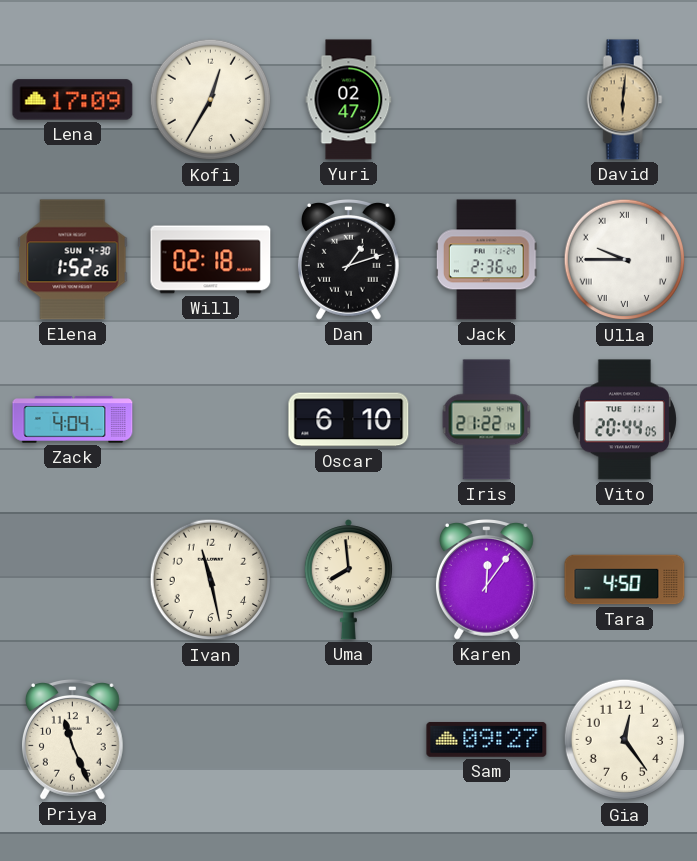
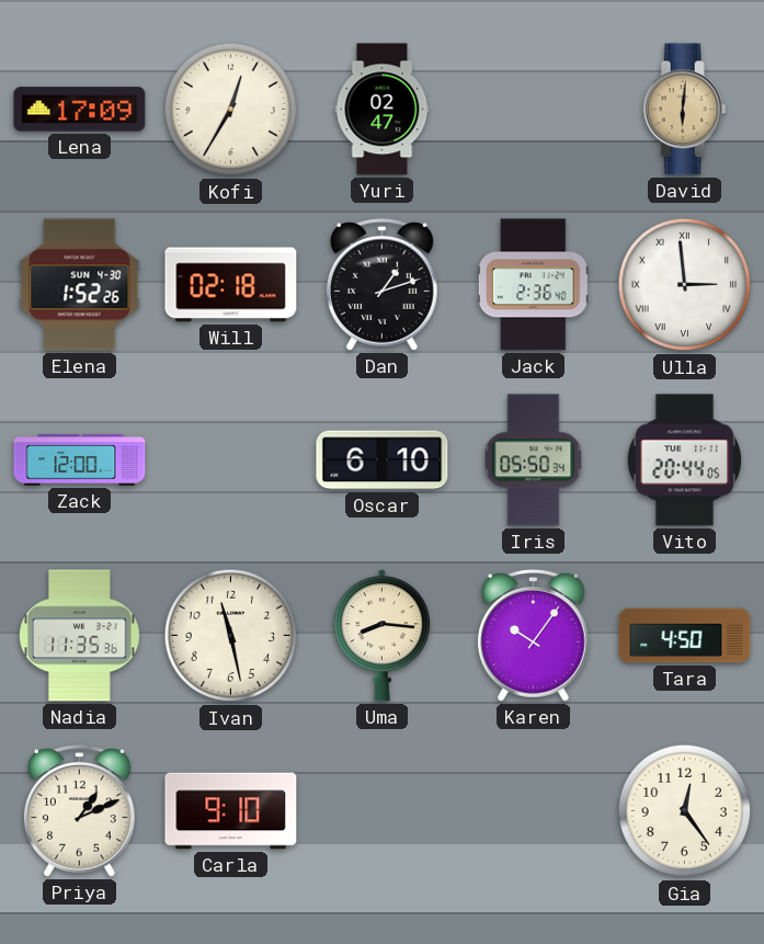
Ulla: 9:45 -> 2:59
Zack: 4:04 -> 12:00
Iris: 21:22 -> 05:50
Nadia: none -> 11:35
Uma: 7:59 -> 8:16
Karen: 12:06 -> 10:06
Priya: 11:26 -> 1:11
Carla: none -> 9:10
Sam: 09:27 -> none
